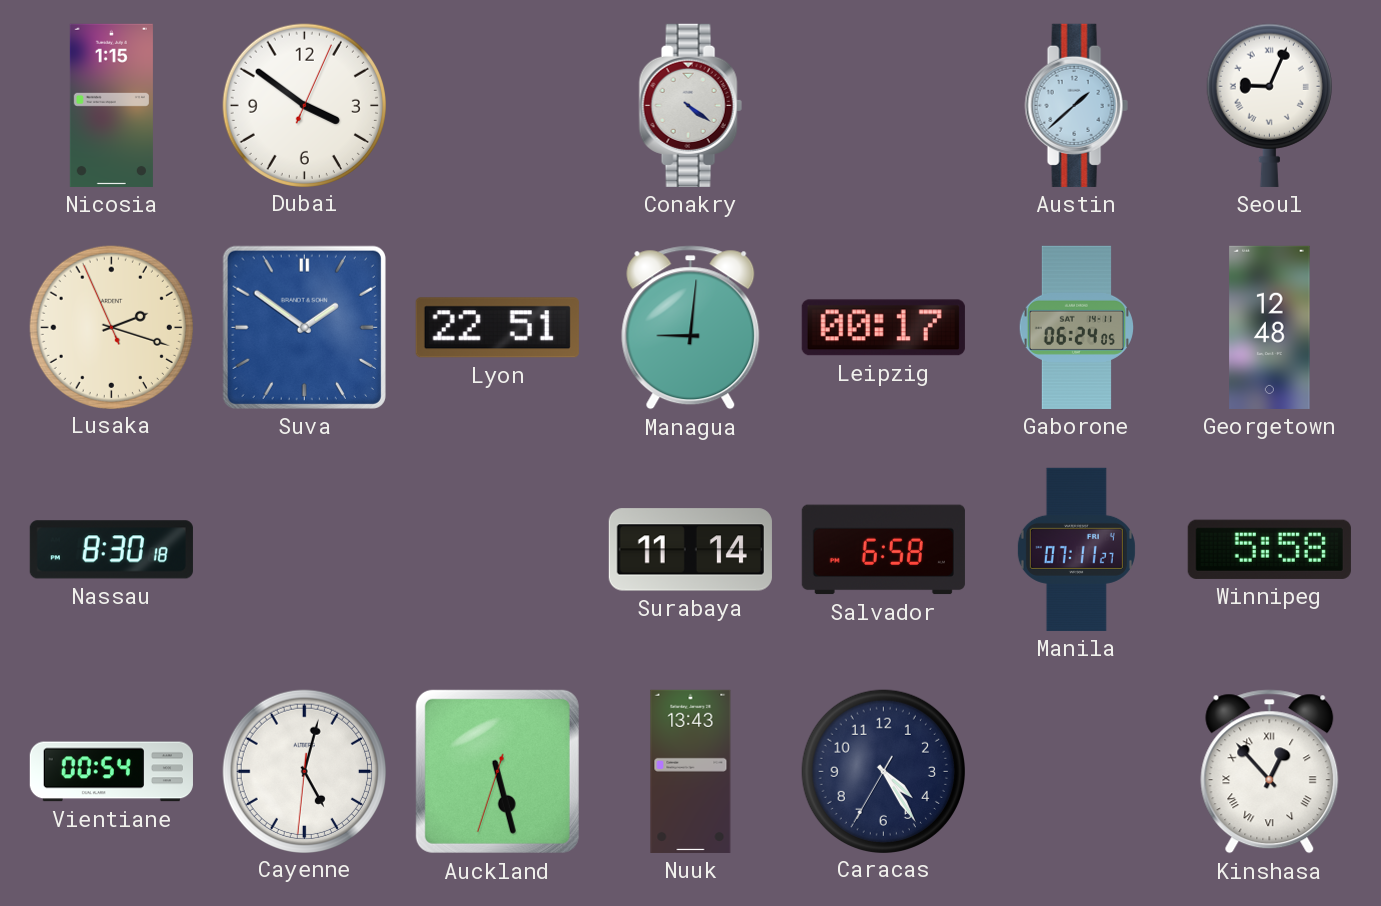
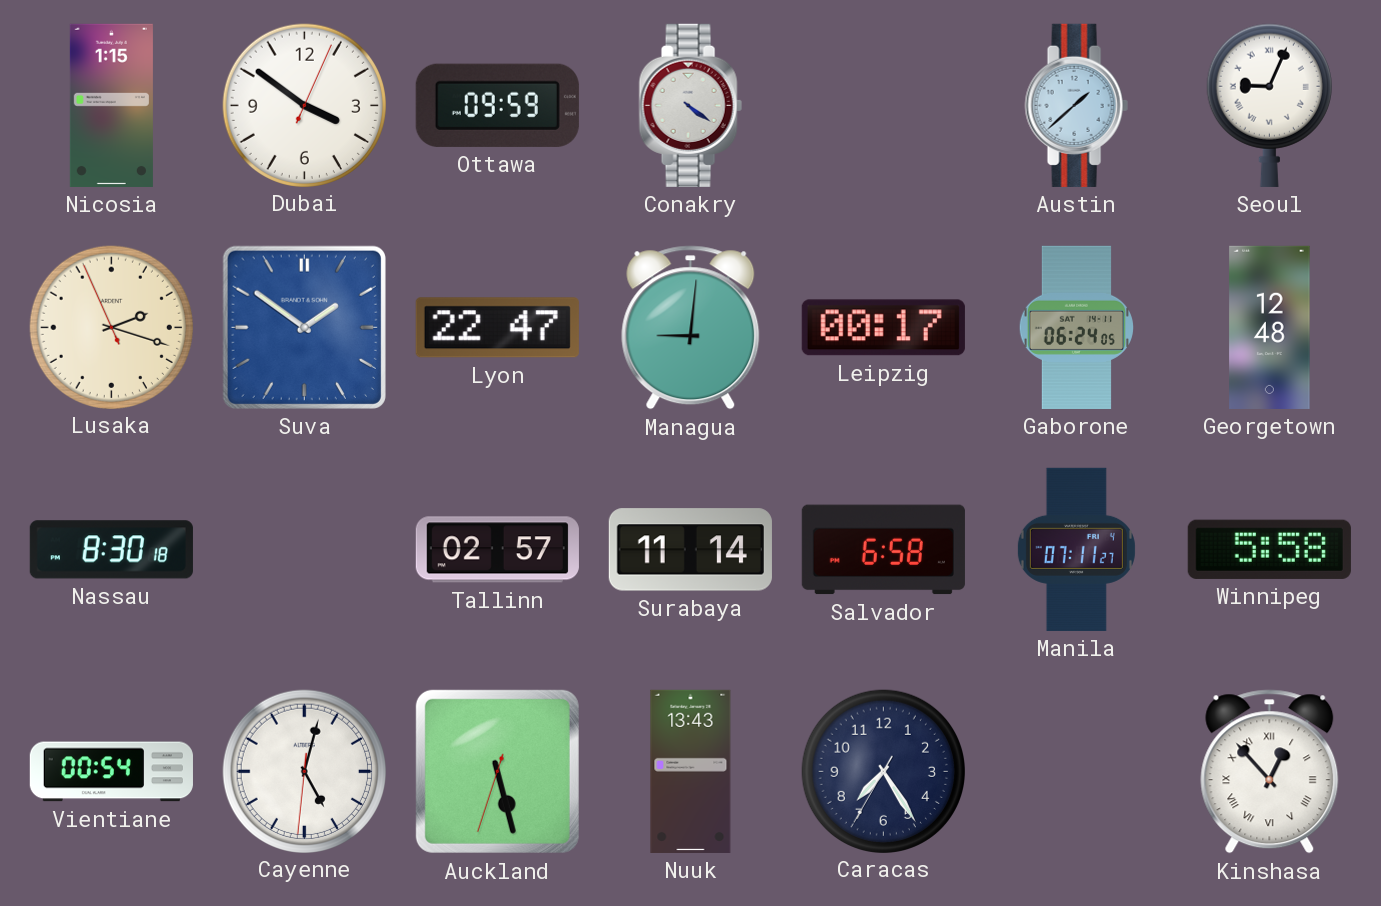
Ottawa: none -> 09:59
Lyon: 22:51 -> 22:47
Tallinn: none -> 02:57
Caracas: 4:24 -> 7:24
